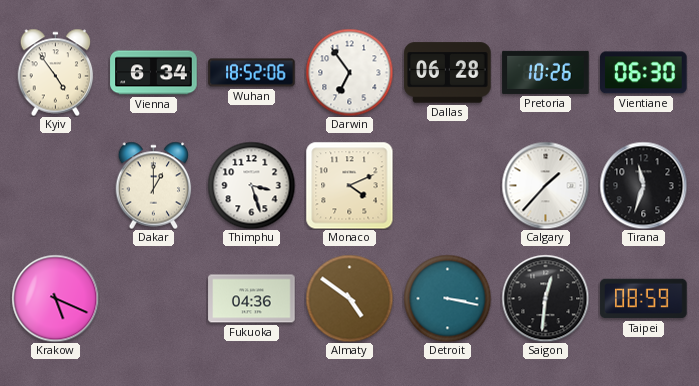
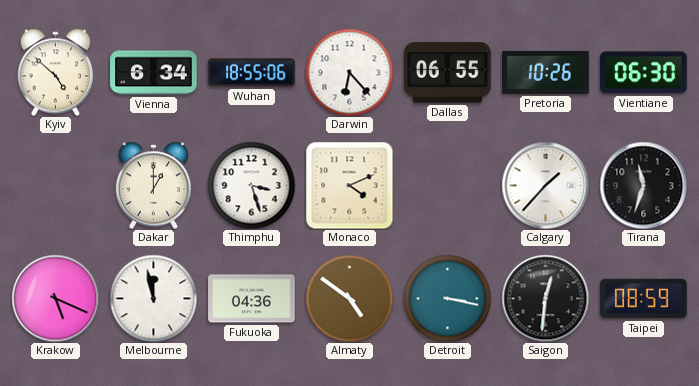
Kyiv: 4:54 -> 4:52
Wuhan: 18:52 -> 18:55
Darwin: 6:54 -> 6:23
Dallas: 06:28 -> 06:55
Melbourne: none -> 11:58
